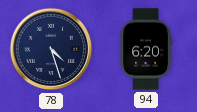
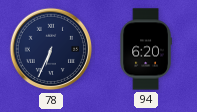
78: 4:27 -> 6:34
